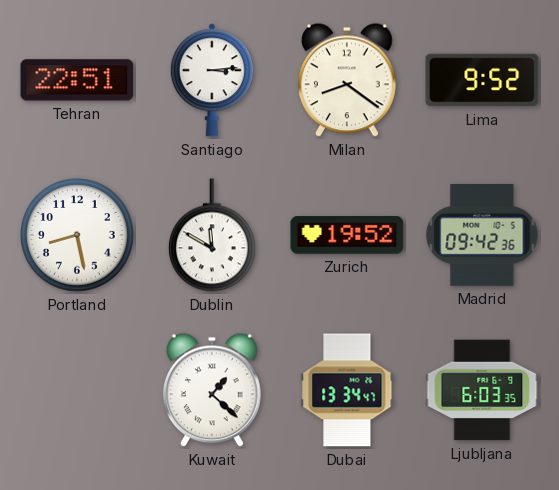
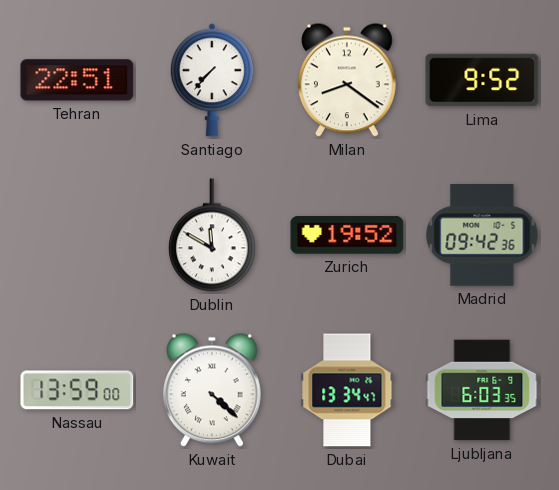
Santiago: 3:14 -> 7:37
Portland: 8:28 -> none
Nassau: none -> 13:59
Kuwait: 1:22 -> 4:22
